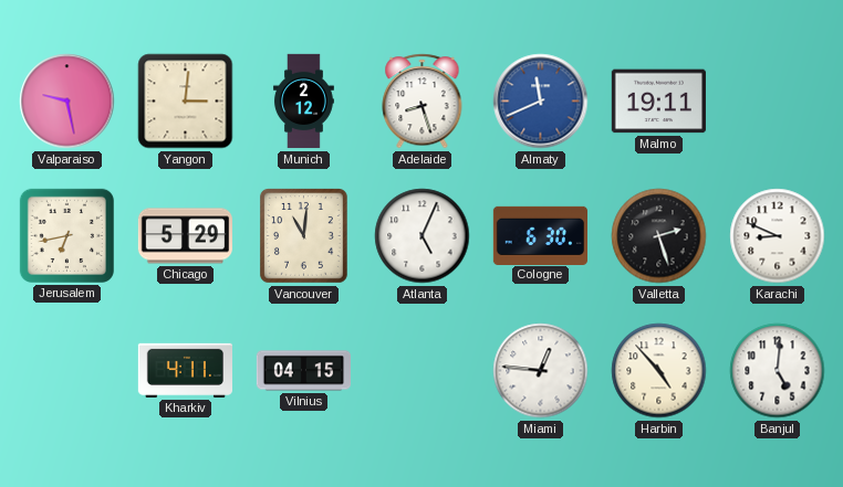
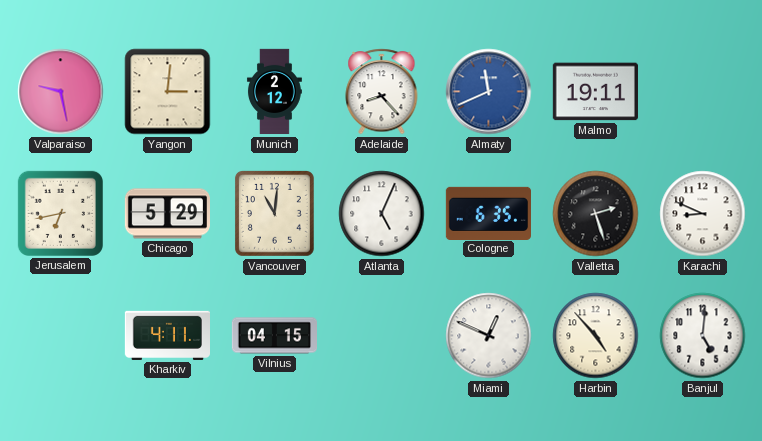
Adelaide: 8:27 -> 8:23
Cologne: 6:30 -> 6:35
Miami: 12:46 -> 12:49
